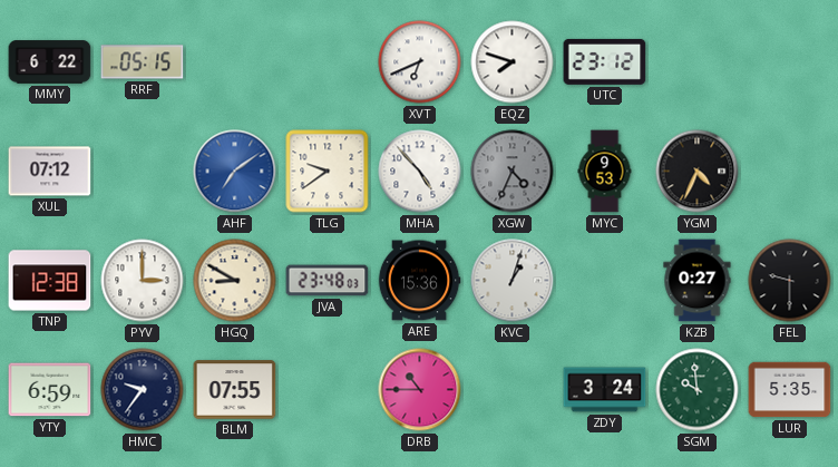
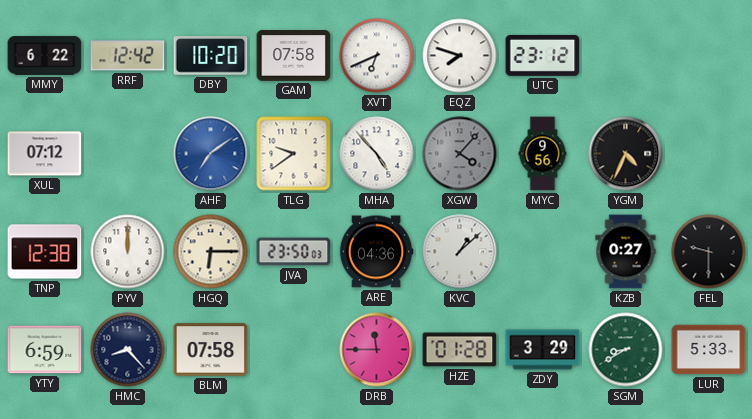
RRF: 05:15 -> 12:42
DBY: none -> 10:20
GAM: none -> 07:58
XGW: 4:34 -> 4:07
MYC: 9:53 -> 9:56
PYV: 3:00 -> 12:00
HGQ: 8:50 -> 6:15
JVA: 23:48 -> 23:50
ARE: 15:36 -> 04:36
KVC: 1:03 -> 1:08
HMC: 9:36 -> 8:23
BLM: 07:55 -> 07:58
DRB: 10:45 -> 11:45
HZE: none -> 01:28
ZDY: 3:24 -> 3:29
SGM: 9:59 -> 8:40
LUR: 5:35 -> 5:33
